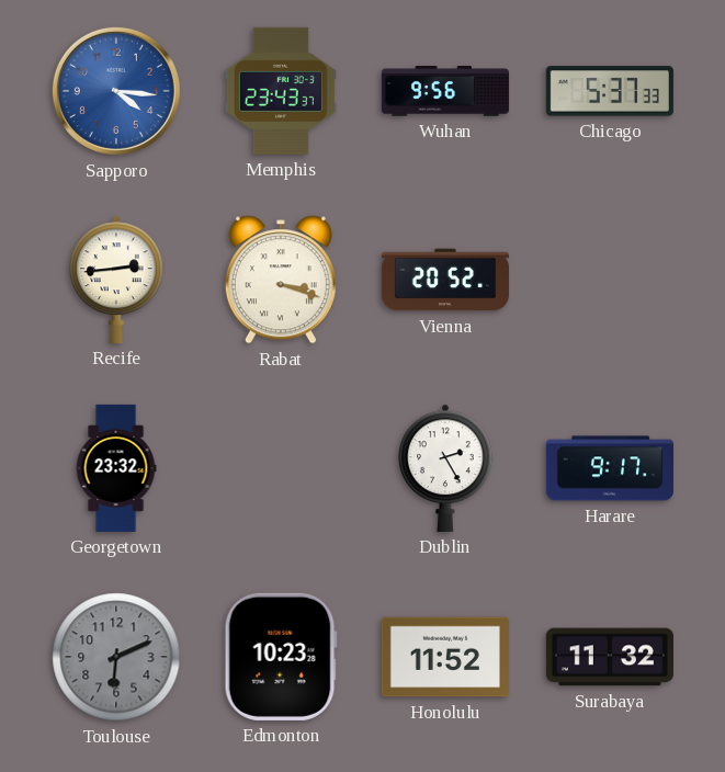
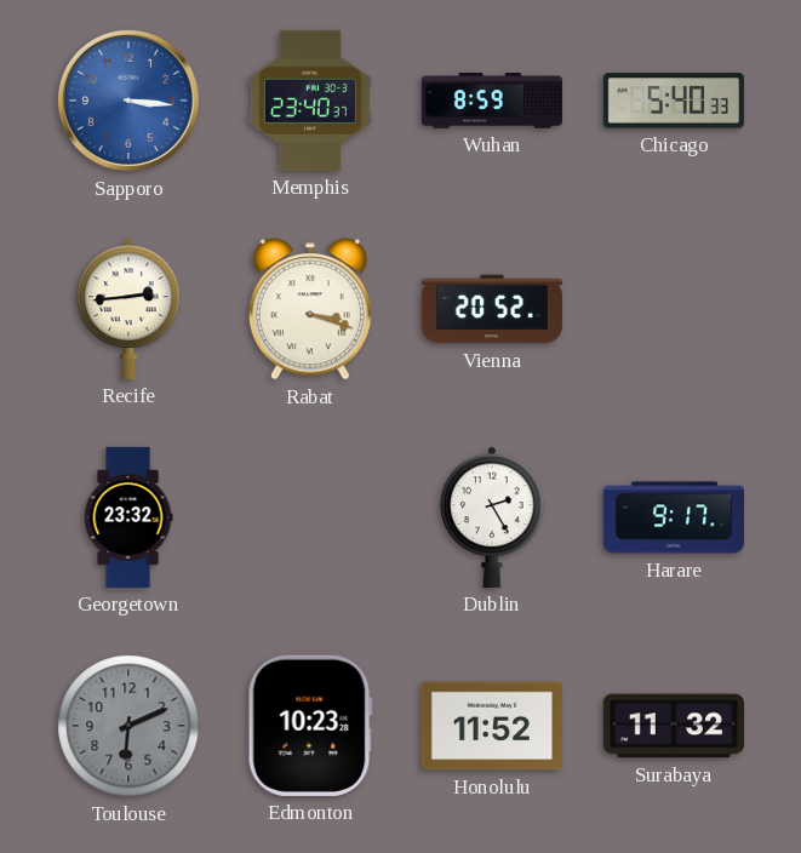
Sapporo: 4:16 -> 3:16
Memphis: 23:43 -> 23:40
Wuhan: 9:56 -> 8:59
Chicago: 5:37 -> 5:40
